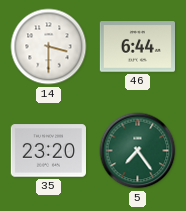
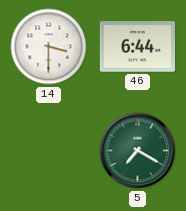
35: 23:20 -> none
5: 7:24 -> 7:20
